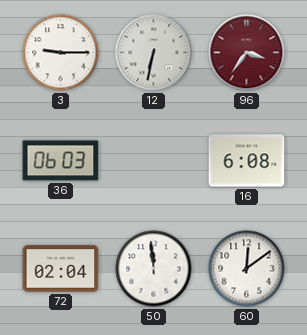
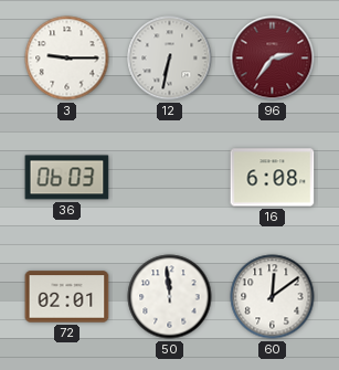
96: 3:36 -> 2:36
72: 02:04 -> 02:01
